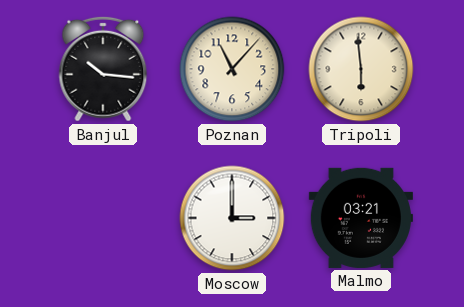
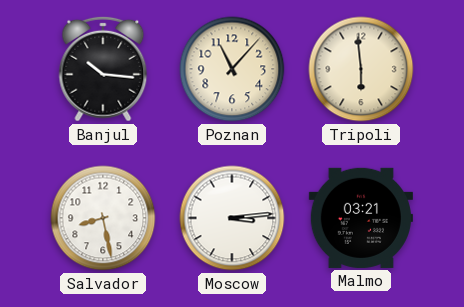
Salvador: none -> 8:28
Moscow: 3:00 -> 3:14
